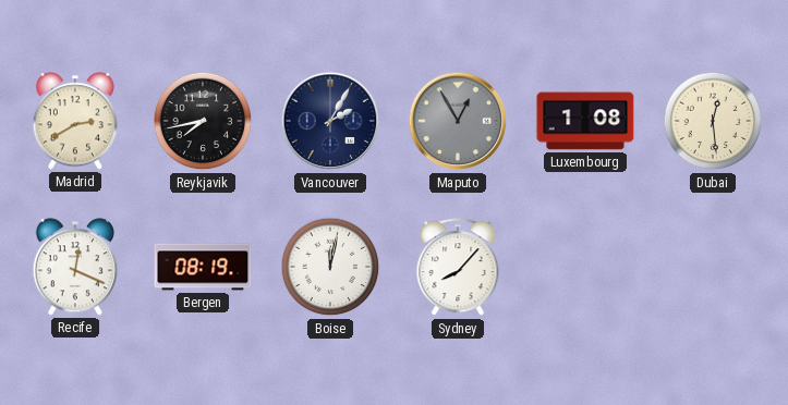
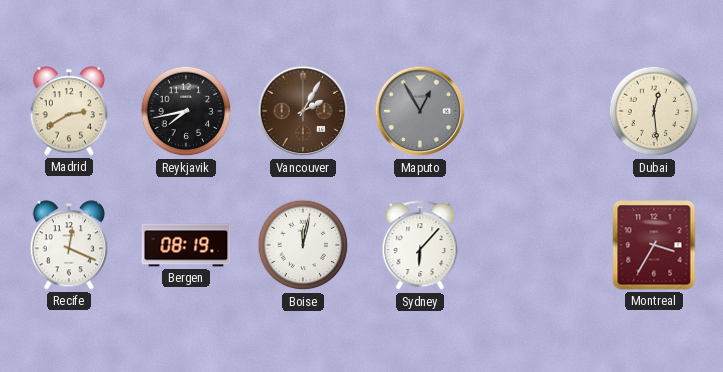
Vancouver dial: navy -> brown
Luxembourg: 1:08 -> none
Sydney: 8:07 -> 6:07
Montreal: none -> 3:35
